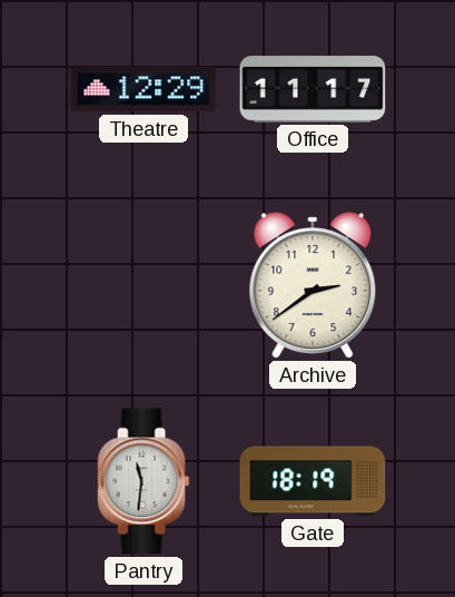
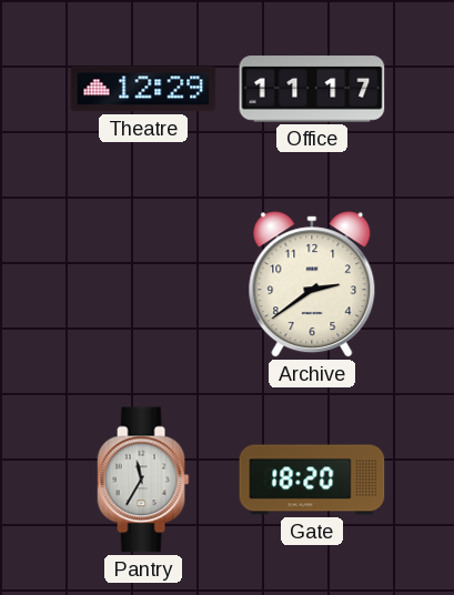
Pantry: 11:31 -> 11:35
Gate: 18:19 -> 18:20
